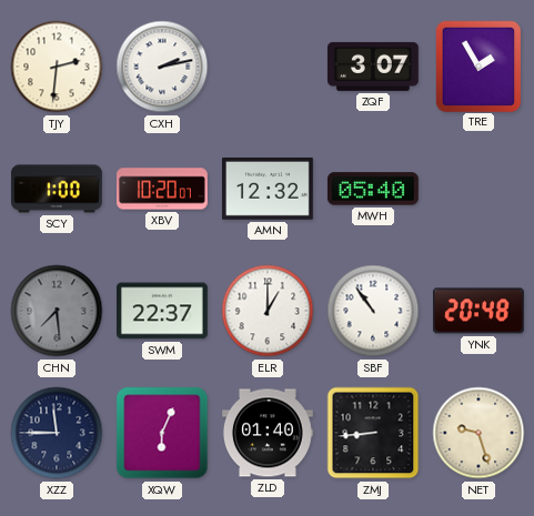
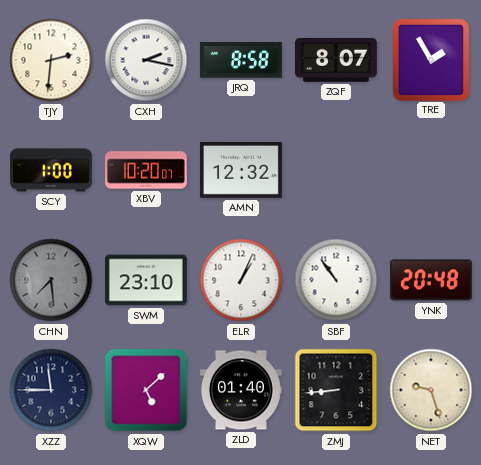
CXH: 2:13 -> 2:17
JRQ: none -> 8:58
ZQF: 3:07 -> 8:07
MWH: 05:40 -> none
SWM: 22:37 -> 23:10
ELR: 1:00 -> 1:04
XQW: 6:04 -> 5:08
